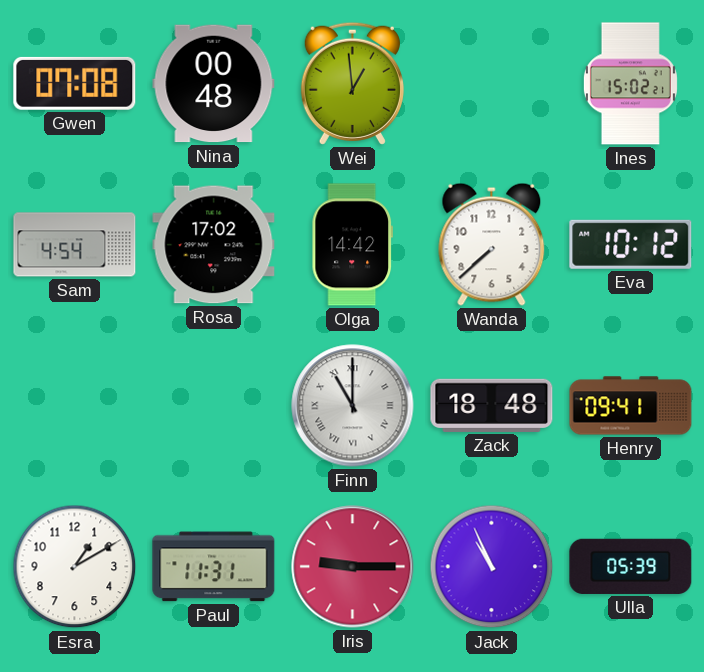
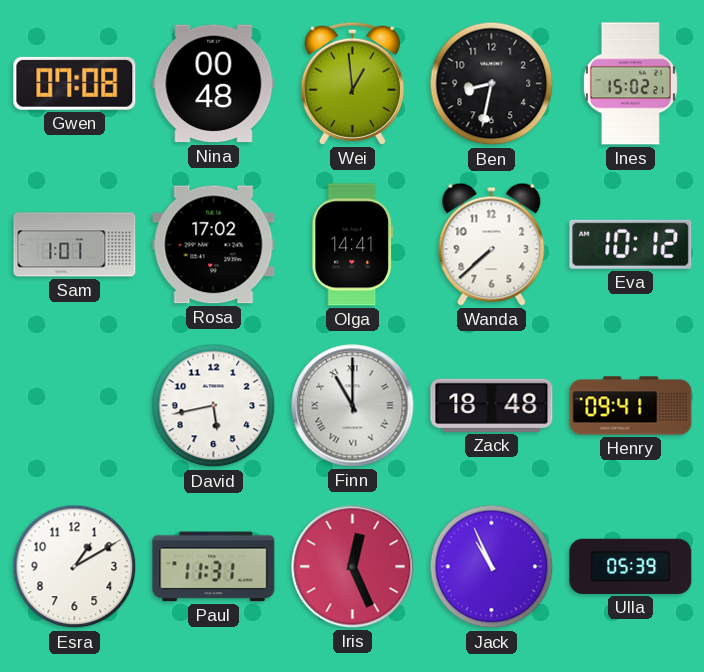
Ben: none -> 8:32
Sam: 4:54 -> 1:01
Olga: 14:42 -> 14:41
David: none -> 5:43
Iris: 9:15 -> 12:26
